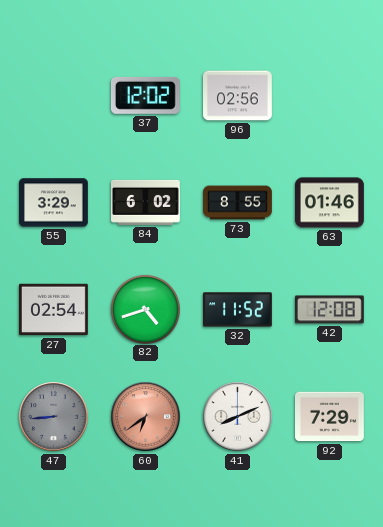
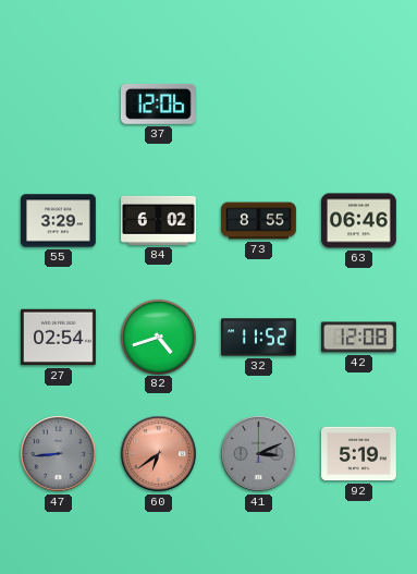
37: 12:02 -> 12:06
96: 02:56 -> none
63: 01:46 -> 06:46
41: 8:11 -> 3:11
41 dial: white -> grey
92: 7:29 -> 5:19
